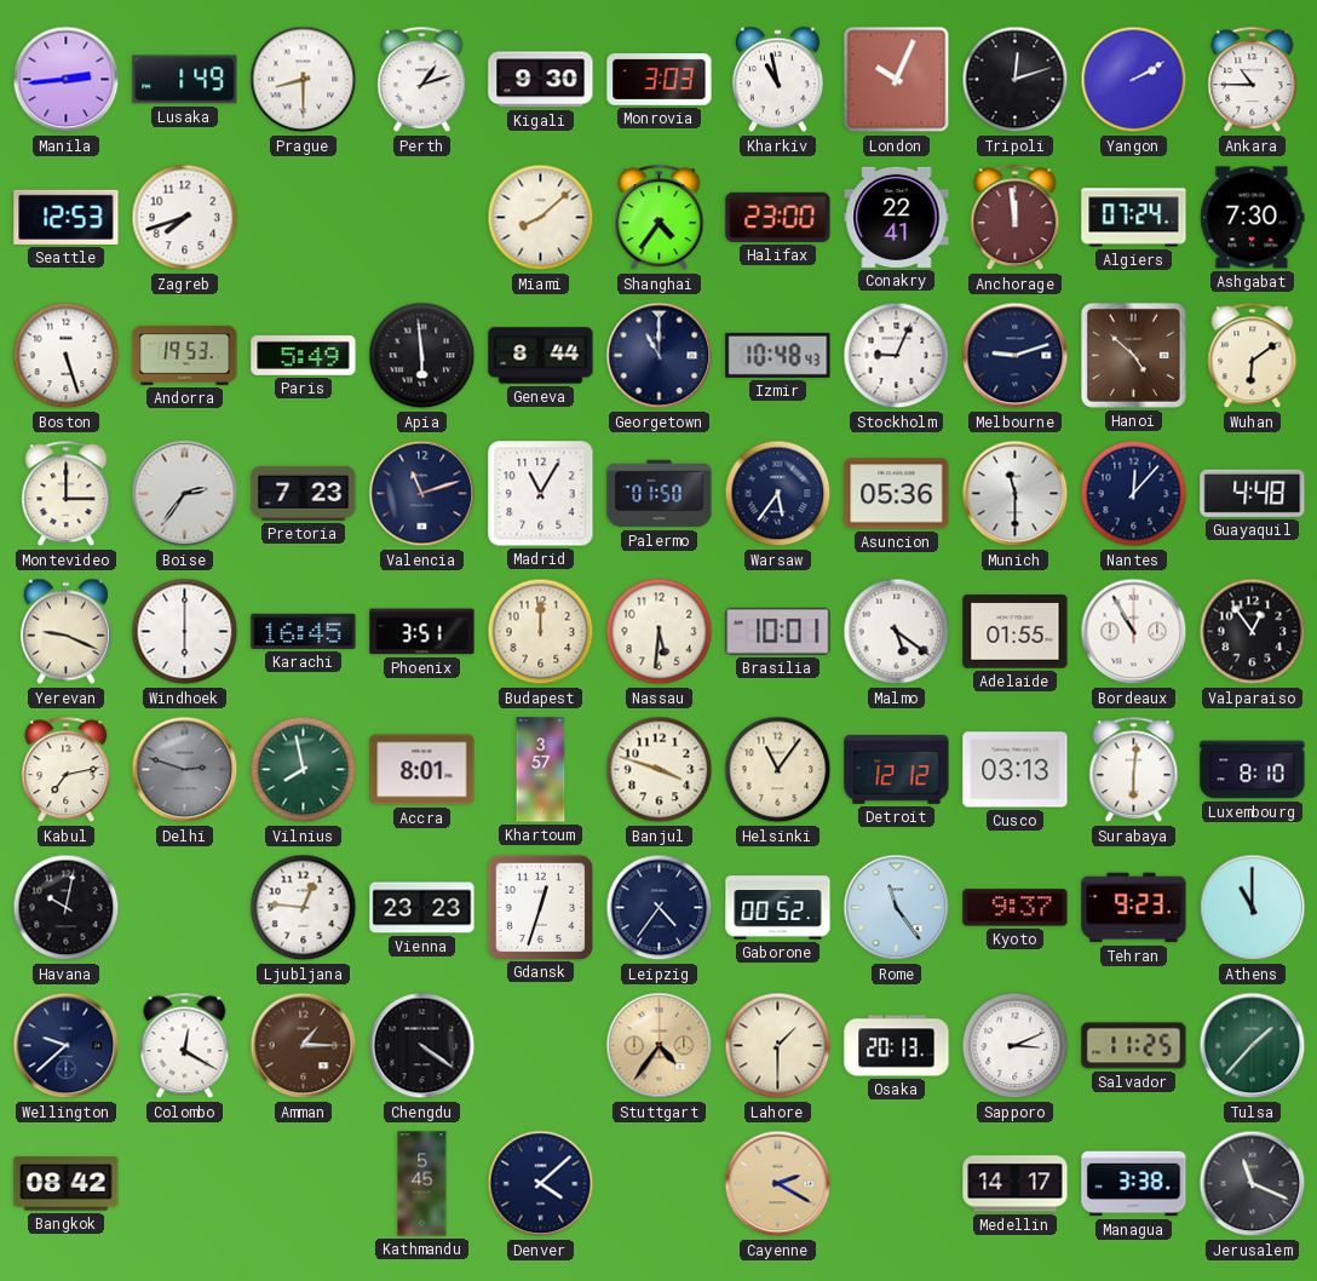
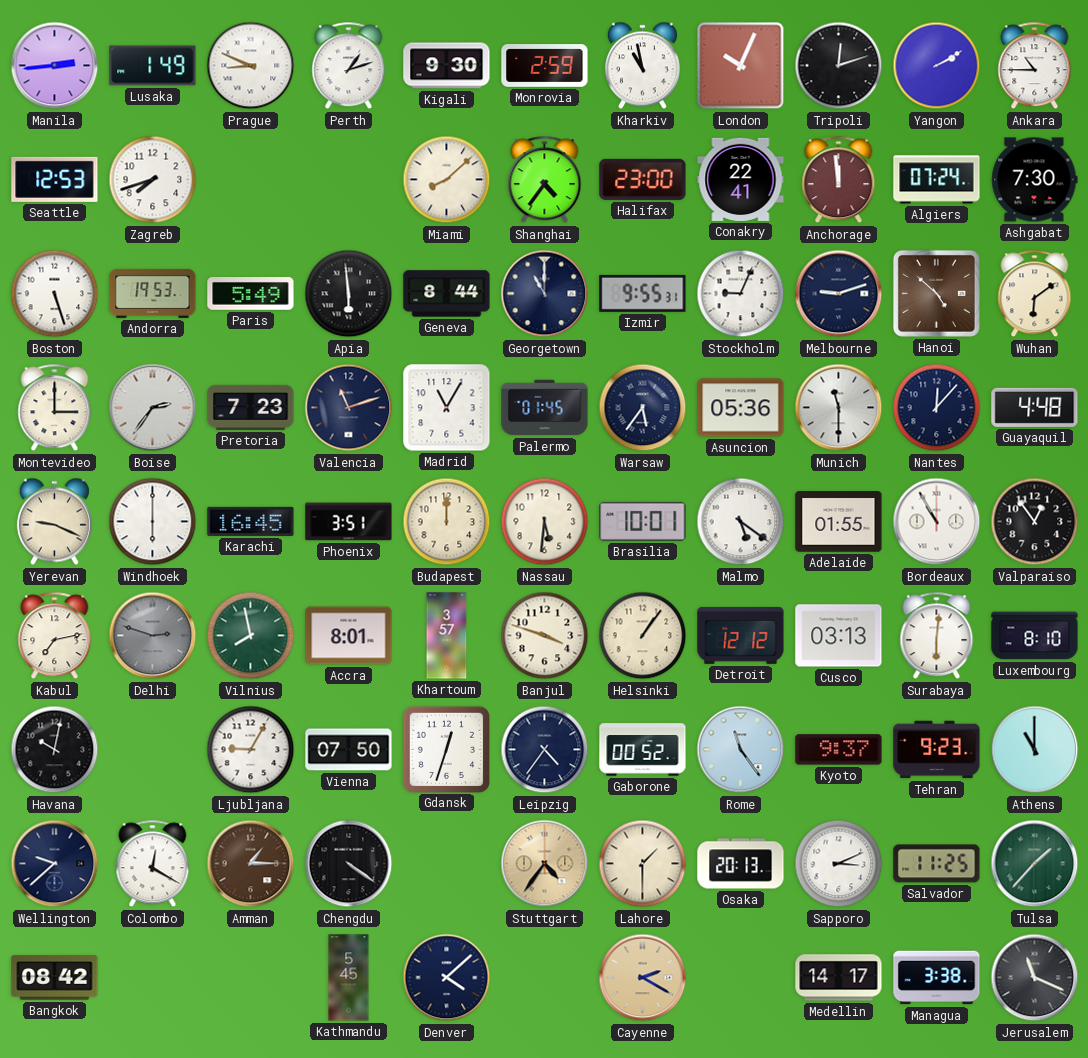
Prague: 8:30 -> 8:49
Monrovia: 3:03 -> 2:59
Izmir: 10:48 -> 9:55
Palermo: 01:50 -> 01:45
Helsinki: 11:06 -> 1:06
Ljubljana: 12:46 -> 9:05
Vienna: 23:23 -> 07:50
